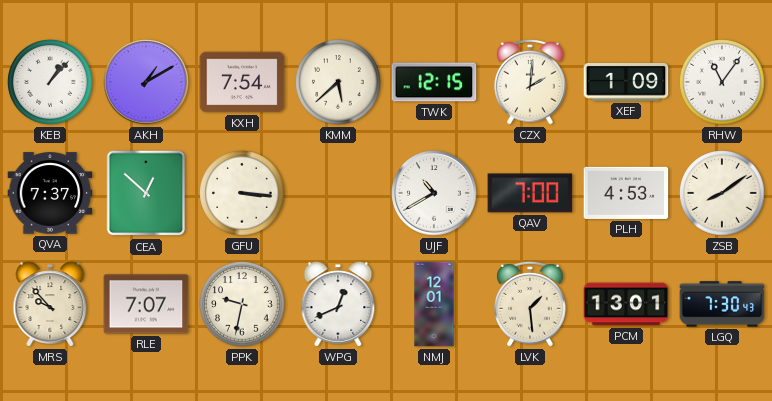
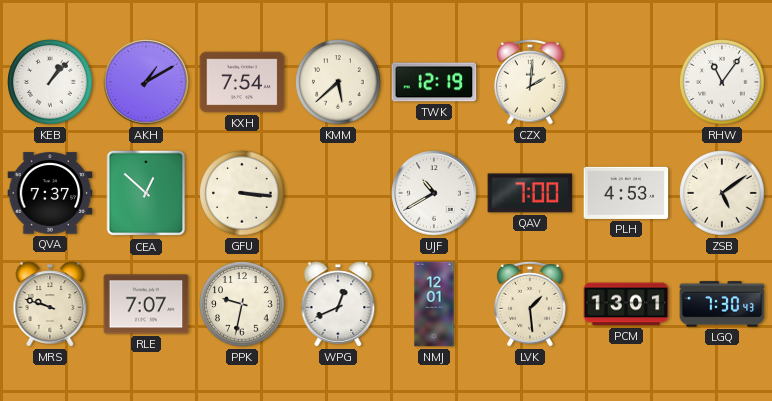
TWK: 12:15 -> 12:19
XEF: 1:09 -> none
ZSB: 8:09 -> 5:09
MRS: 9:53 -> 9:48
